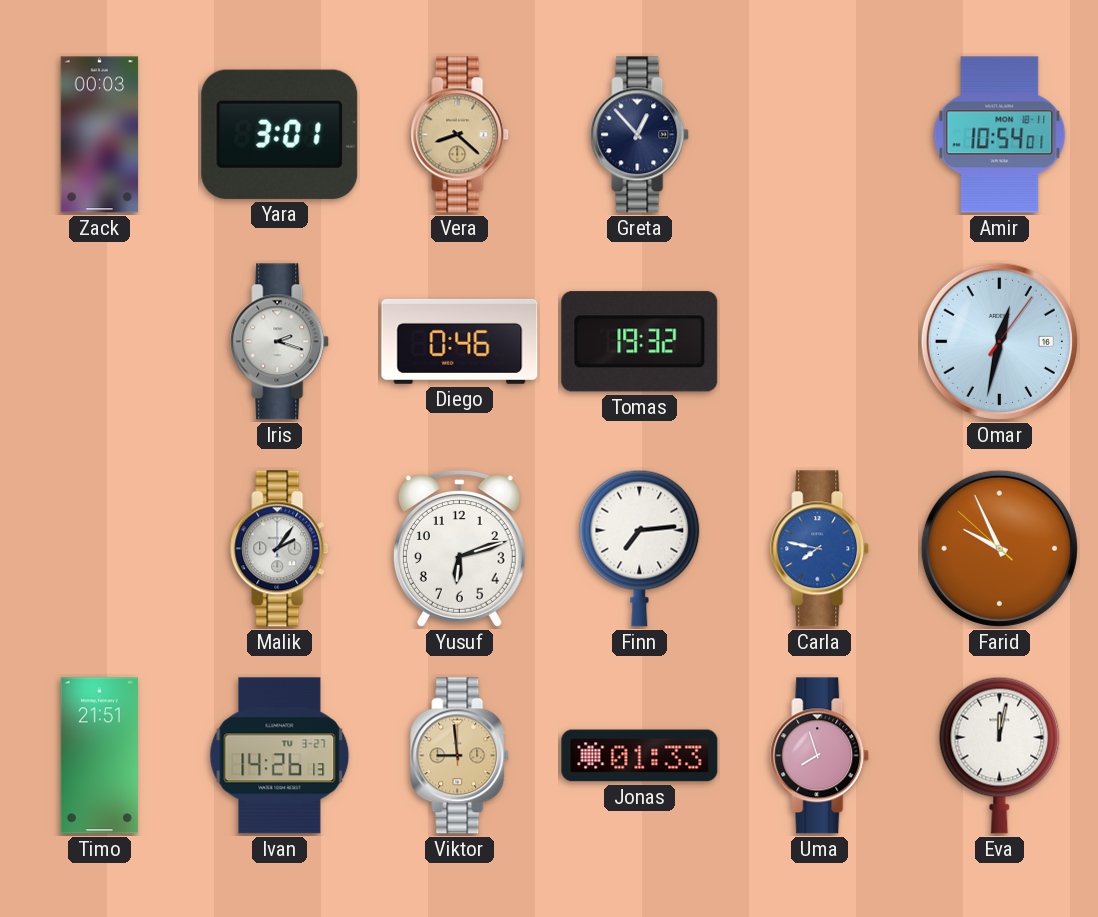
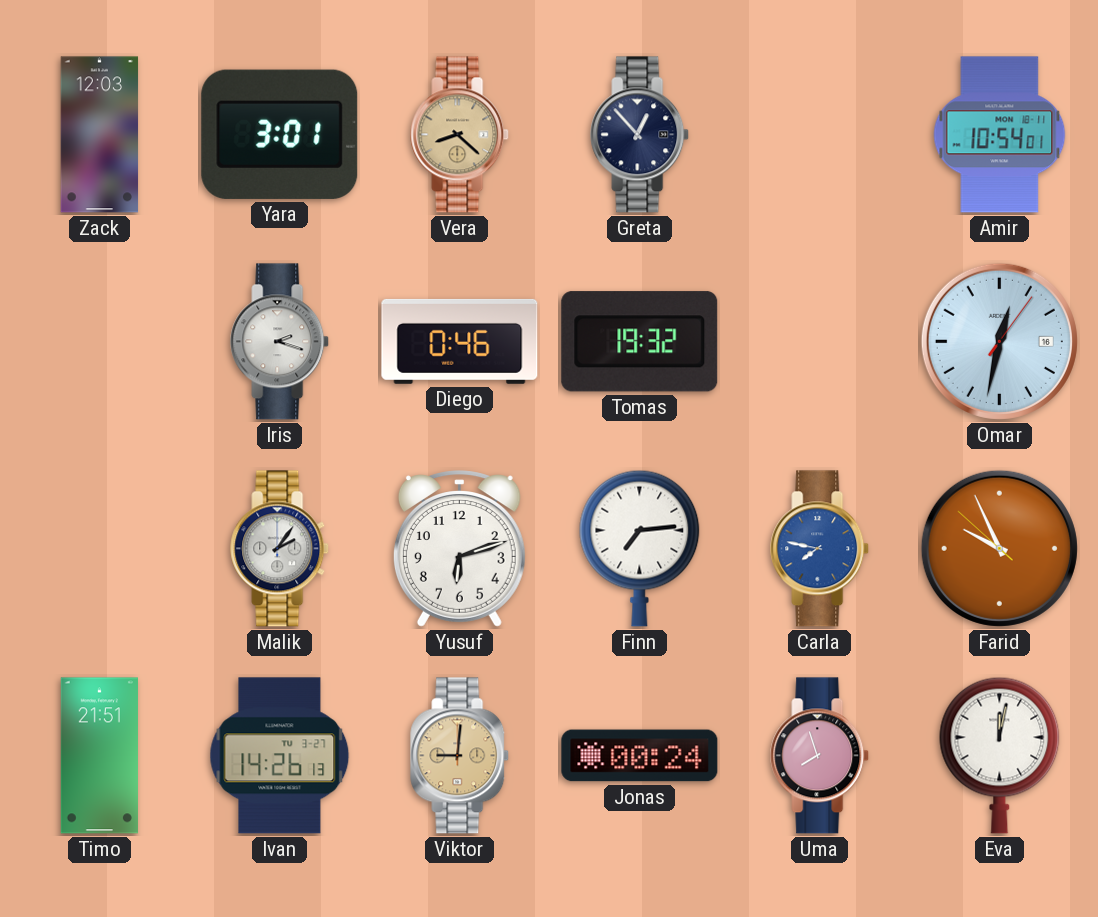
Zack: 00:03 -> 12:03
Viktor: 8:59 -> 9:01
Jonas: 01:33 -> 00:24
